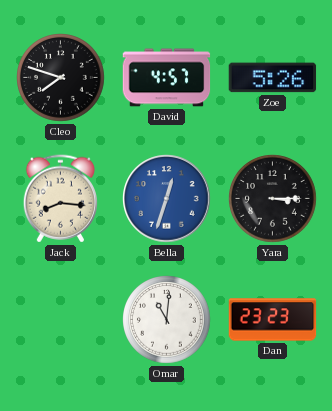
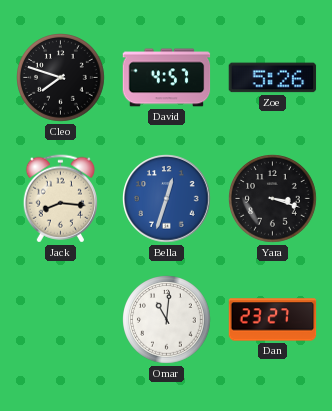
Yara: 3:15 -> 3:18
Dan: 23:23 -> 23:27
